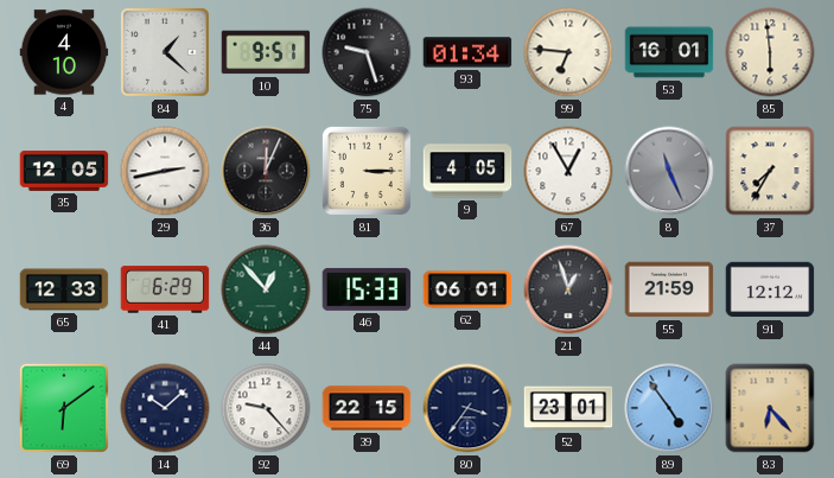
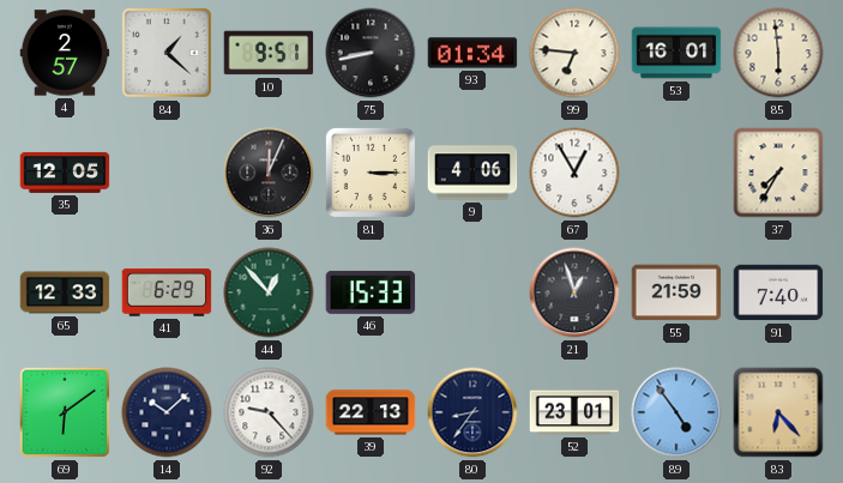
4: 4:10 -> 2:57
75: 9:27 -> 8:43
29: 2:43 -> none
9: 4:05 -> 4:06
8: 11:26 -> none
62: 06:01 -> none
91: 12:12 -> 7:40
39: 22:15 -> 22:13
80: 3:36 -> 8:36
